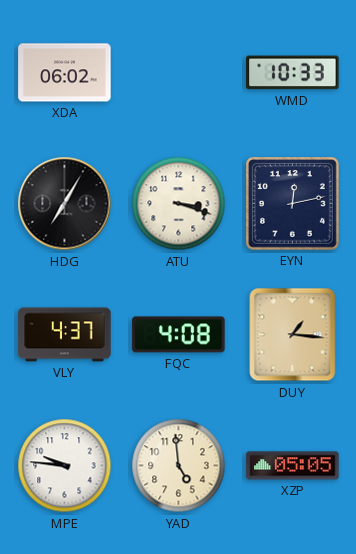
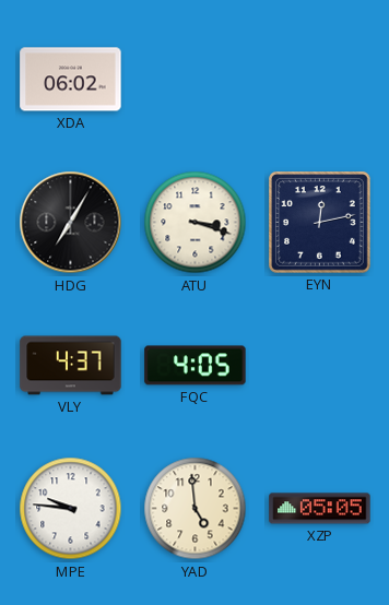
WMD: 10:33 -> none
FQC: 4:08 -> 4:05
DUY: 1:16 -> none
